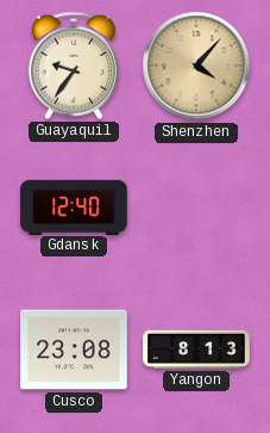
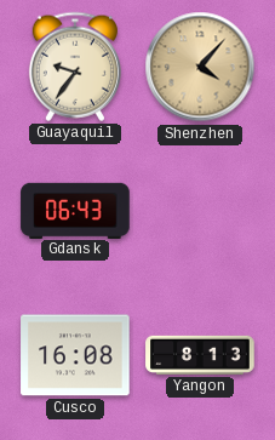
Gdansk: 12:40 -> 06:43
Cusco: 23:08 -> 16:08
